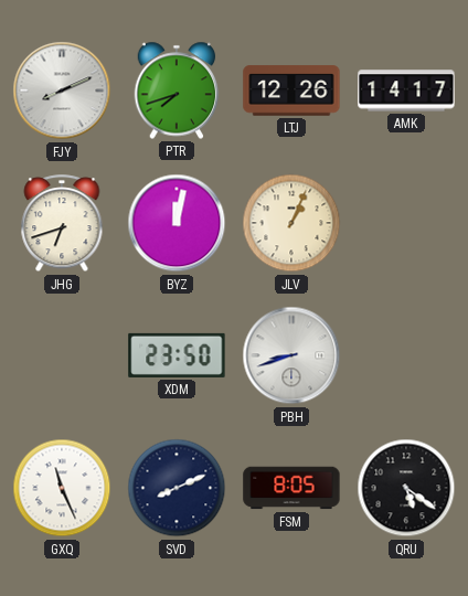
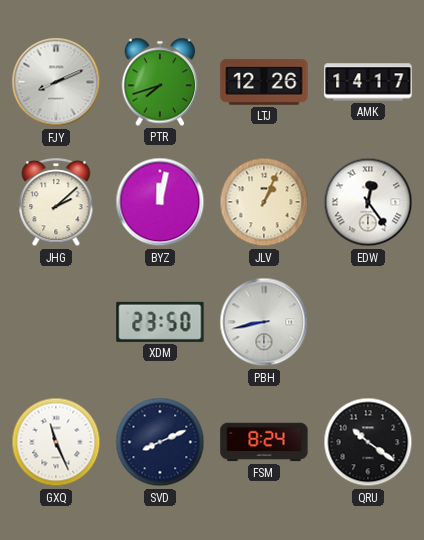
JHG: 6:42 -> 2:08
EDW: none -> 12:24
PBH: 8:42 -> 8:43
FSM: 8:05 -> 8:24
QRU: 5:21 -> 10:21
